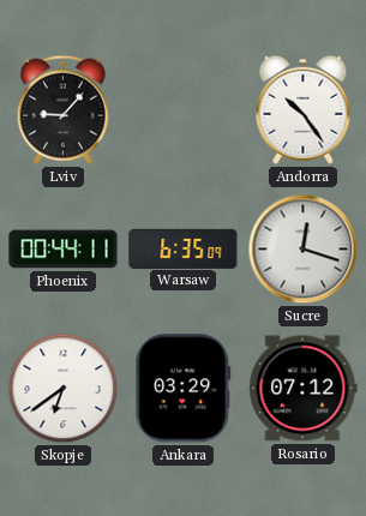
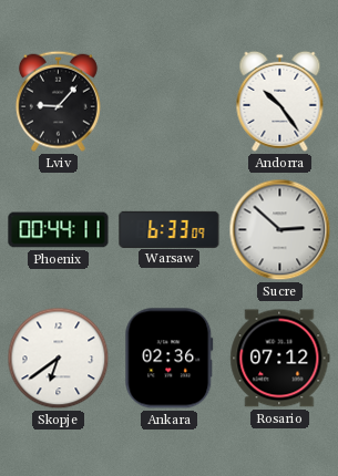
Warsaw: 6:35 -> 6:33
Sucre: 12:18 -> 2:52
Ankara: 03:29 -> 02:36
